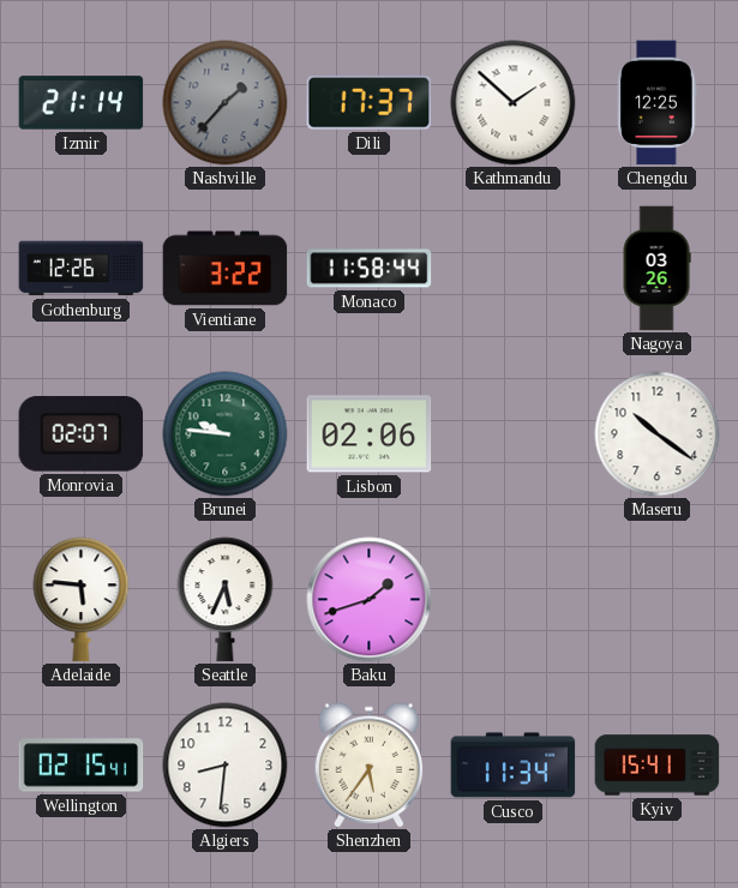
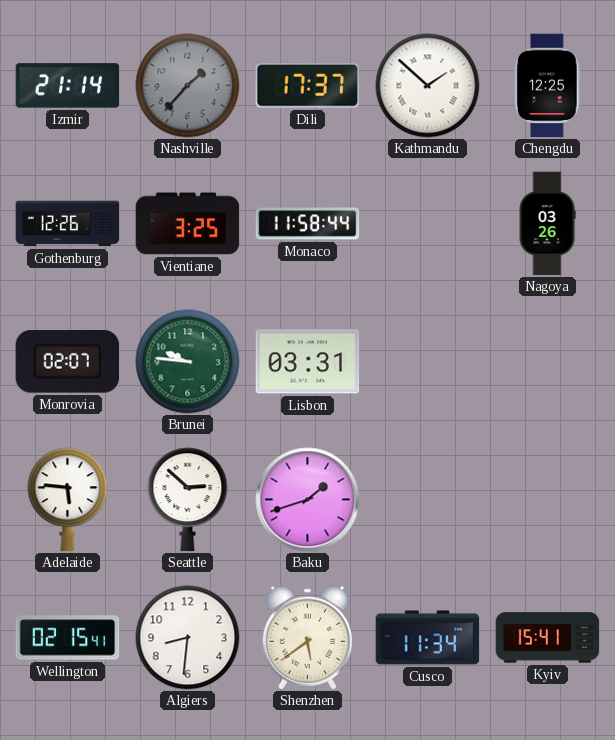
Vientiane: 3:22 -> 3:25
Lisbon: 02:06 -> 03:31
Maseru: 10:21 -> none
Seattle: 5:34 -> 2:52
Shenzhen: 5:36 -> 5:39
